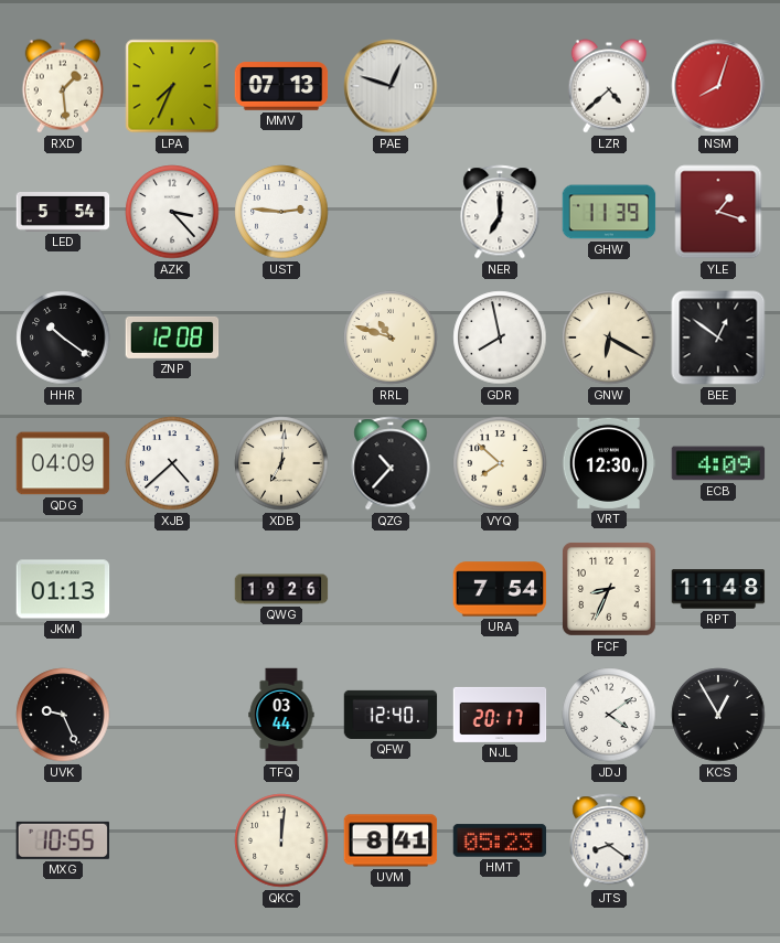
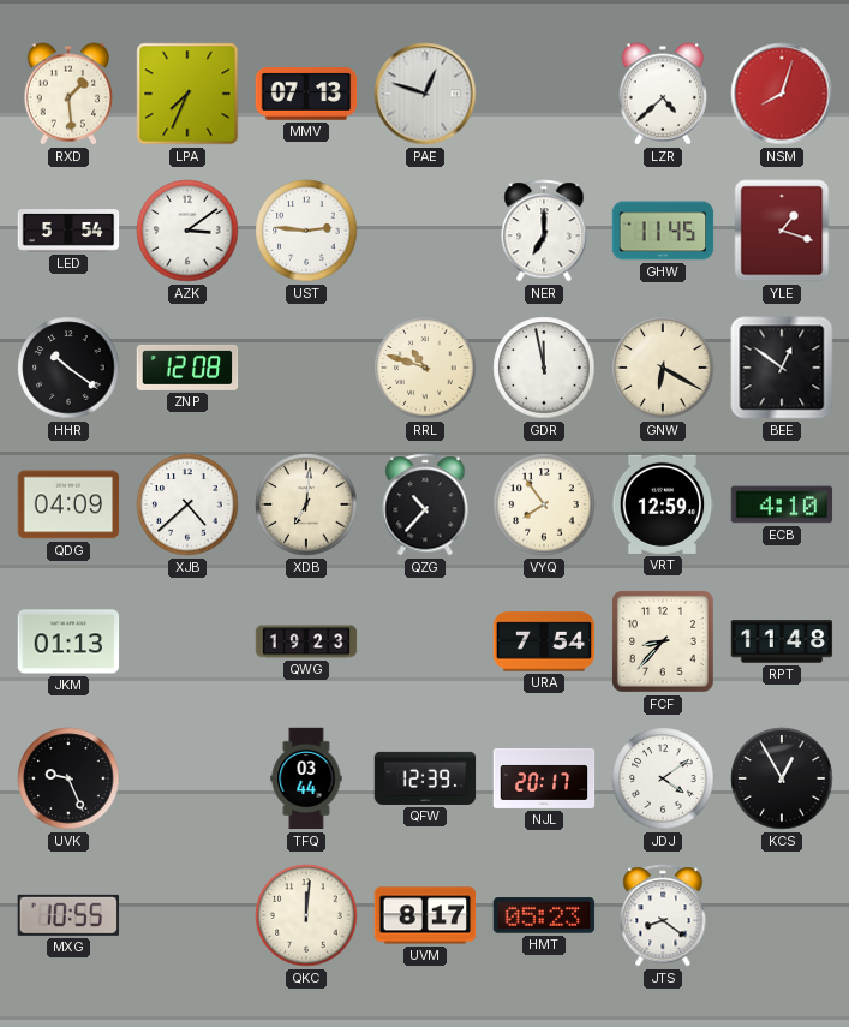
AZK: 3:23 -> 3:09
GHW: 11:39 -> 11:45
GDR: 7:58 -> 11:58
VYQ: 7:52 -> 7:54
VRT: 12:30 -> 12:59
ECB: 4:09 -> 4:10
QWG: 19:26 -> 19:23
FCF: 8:34 -> 8:37
QFW: 12:40 -> 12:39
UVM: 8:41 -> 8:17
